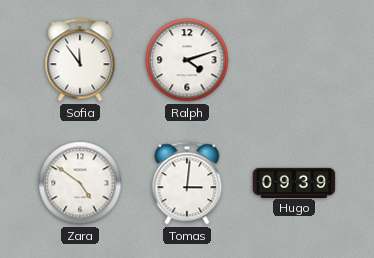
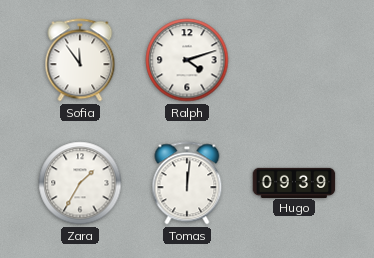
Zara: 4:51 -> 1:35
Tomas: 3:01 -> 12:01
